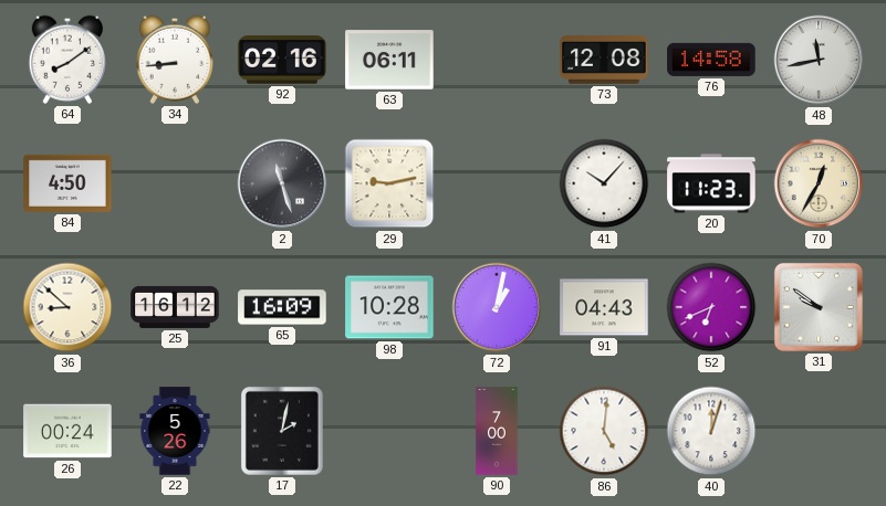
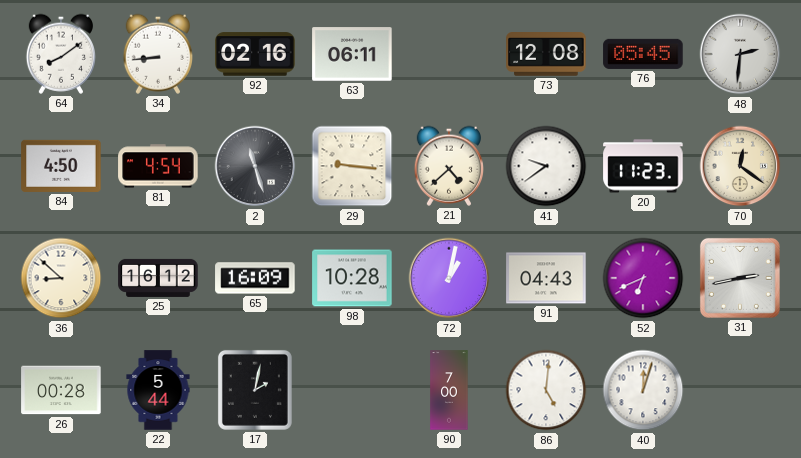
76: 14:58 -> 05:45
48: 11:43 -> 2:31
81: none -> 4:54
29: 9:13 -> 9:16
21: none -> 4:38
41: 10:07 -> 9:39
70: 12:35 -> 12:21
31: 9:51 -> 2:43
26: 00:24 -> 00:28
22: 5:26 -> 5:44
